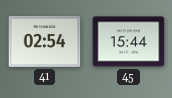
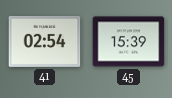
45: 15:44 -> 15:39
